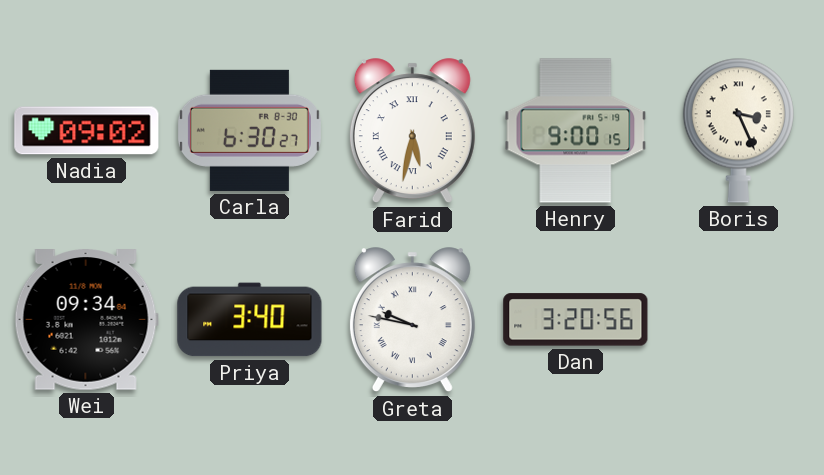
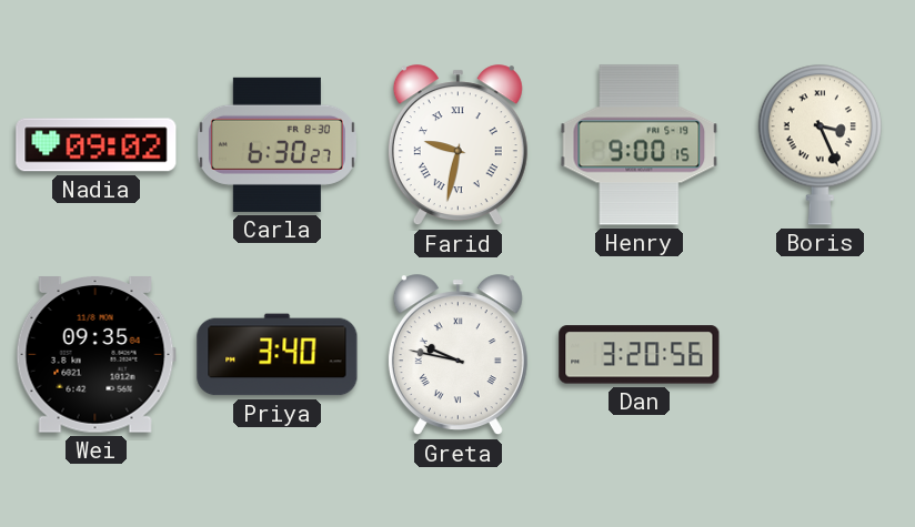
Farid: 5:32 -> 9:32
Wei: 09:34 -> 09:35
